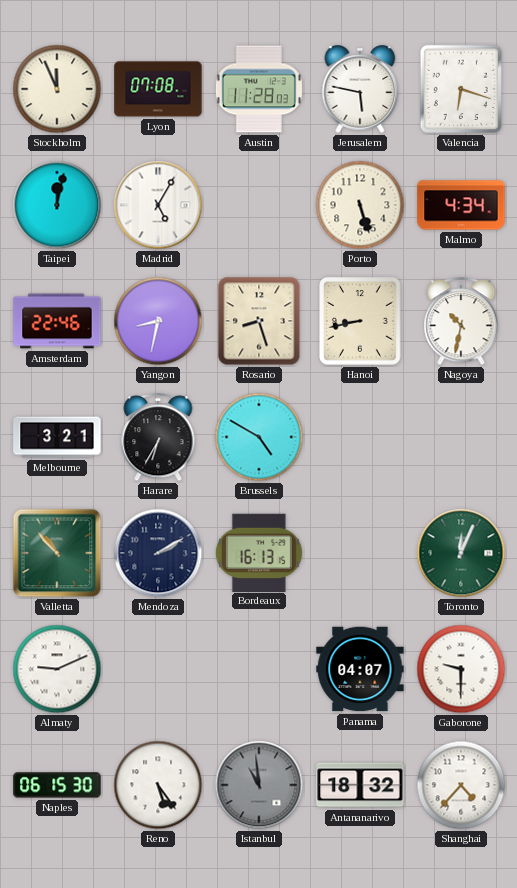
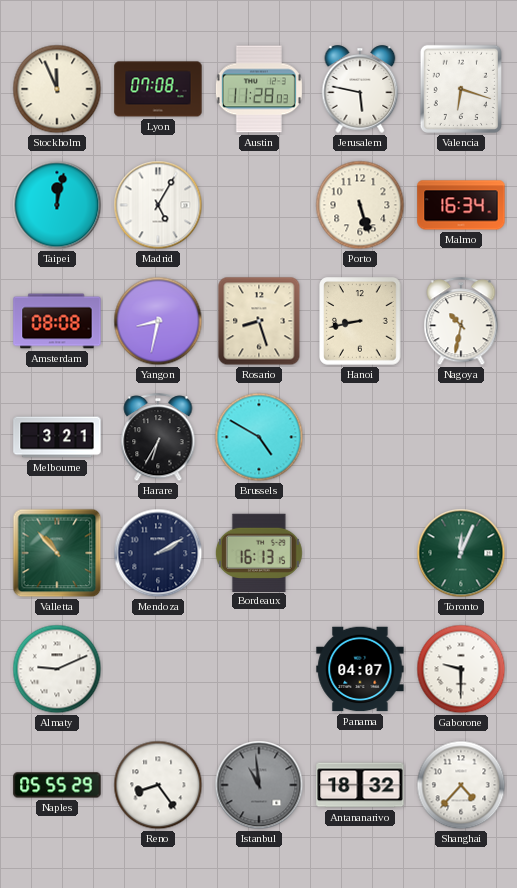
Malmo: 4:34 -> 16:34
Amsterdam: 22:46 -> 08:08
Naples: 06:15 -> 05:55
Reno: 5:24 -> 8:24
